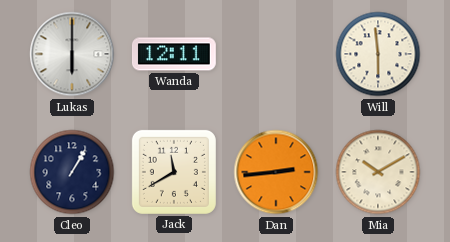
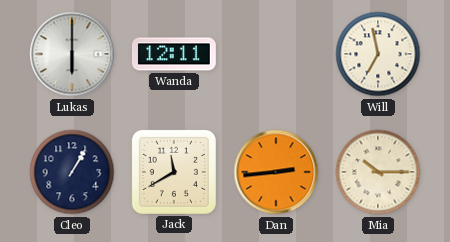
Will: 5:59 -> 6:58
Mia: 10:10 -> 10:15
